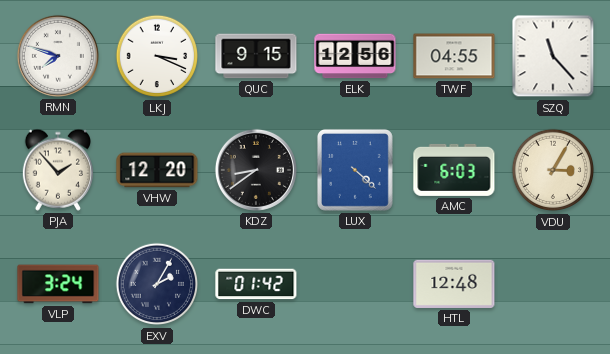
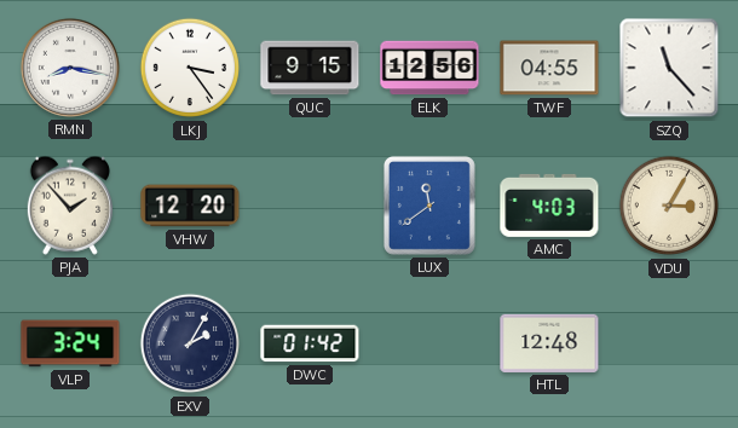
RMN: 7:48 -> 8:17
LKJ: 3:19 -> 3:24
KDZ: 8:39 -> none
LUX: 4:22 -> 11:39
AMC: 6:03 -> 4:03
